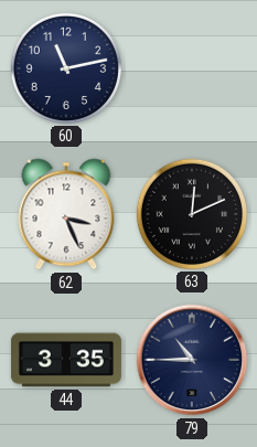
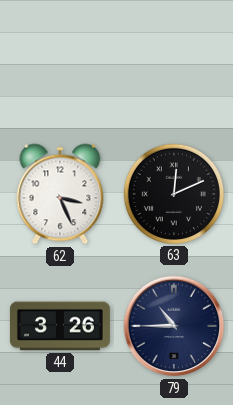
60: 11:13 -> none
44: 3:35 -> 3:26
